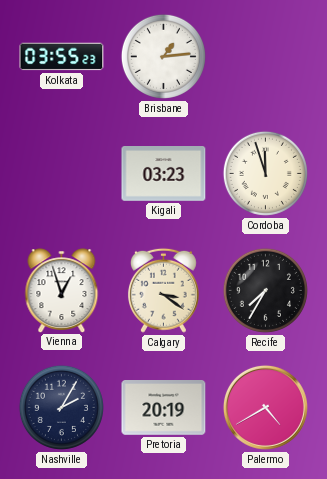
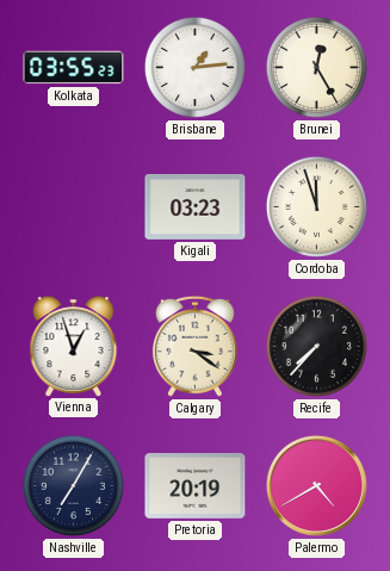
Brunei: none -> 12:25
Recife: 7:35 -> 7:37
Nashville: 2:05 -> 7:05
